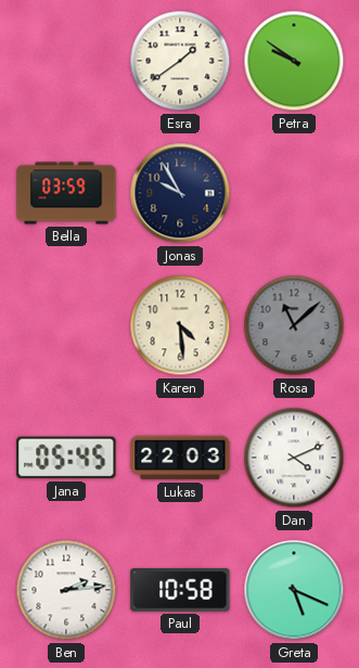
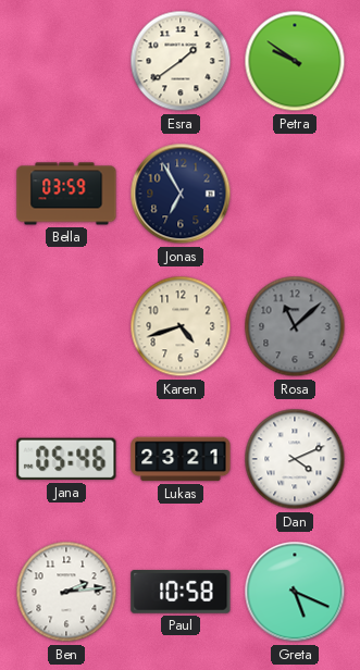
Jonas: 9:55 -> 6:55
Karen: 4:29 -> 4:42
Jana: 05:45 -> 05:46
Lukas: 22:03 -> 23:21
